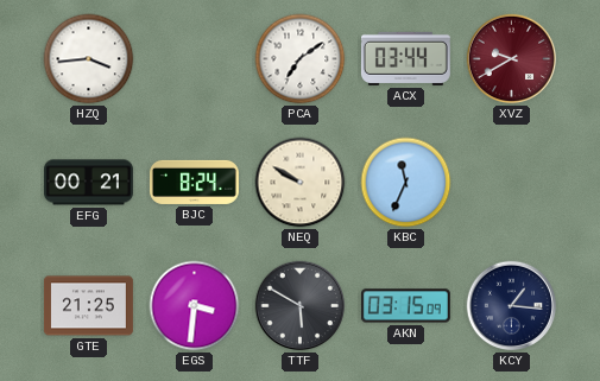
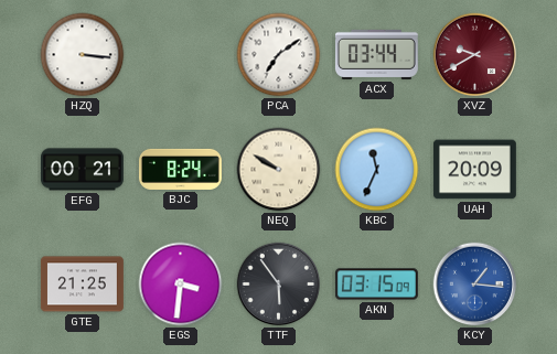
HZQ: 3:44 -> 3:16
UAH: none -> 20:09
TTF: 5:50 -> 5:54
KCY dial: navy -> blue
